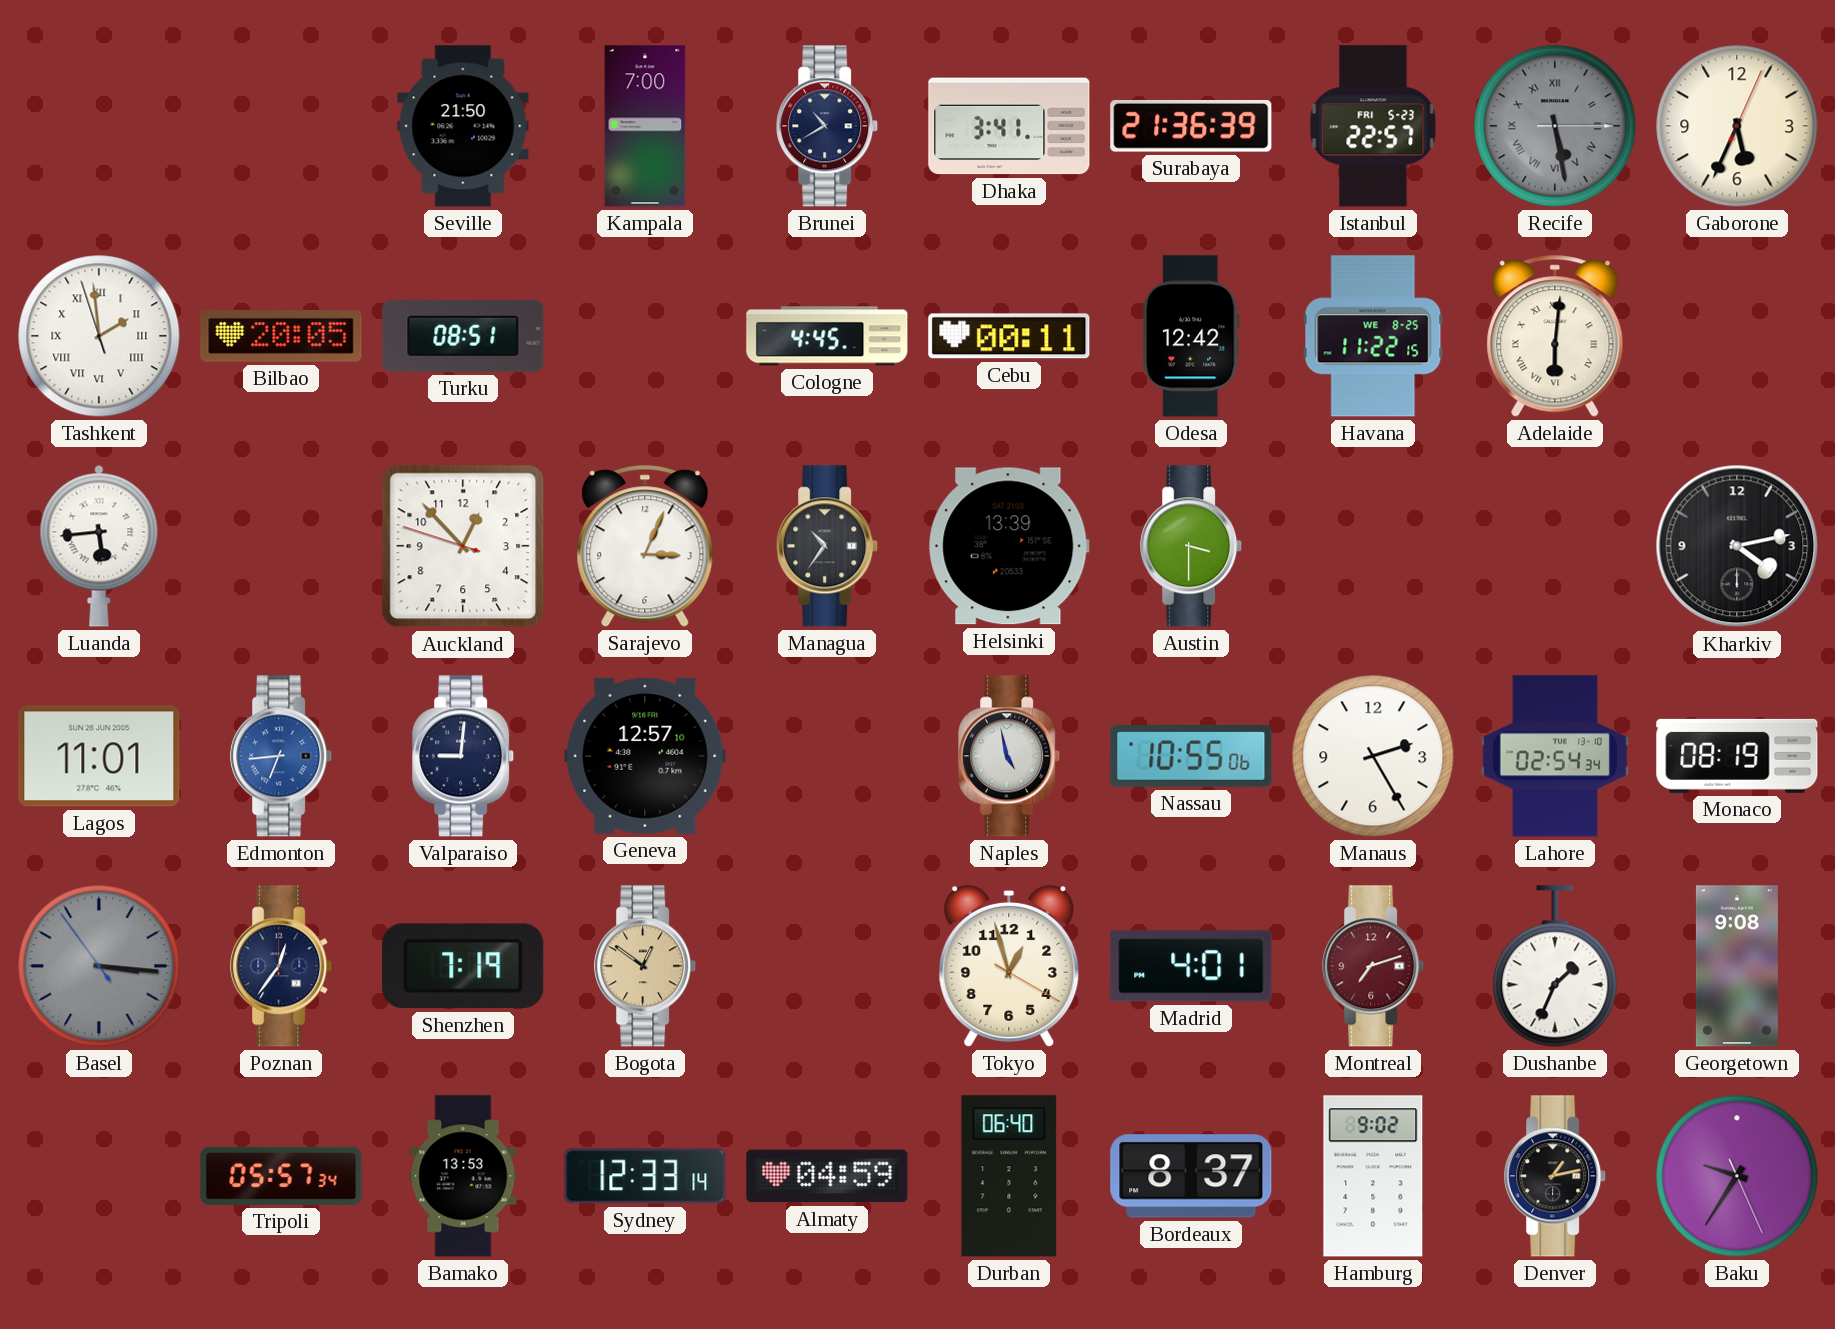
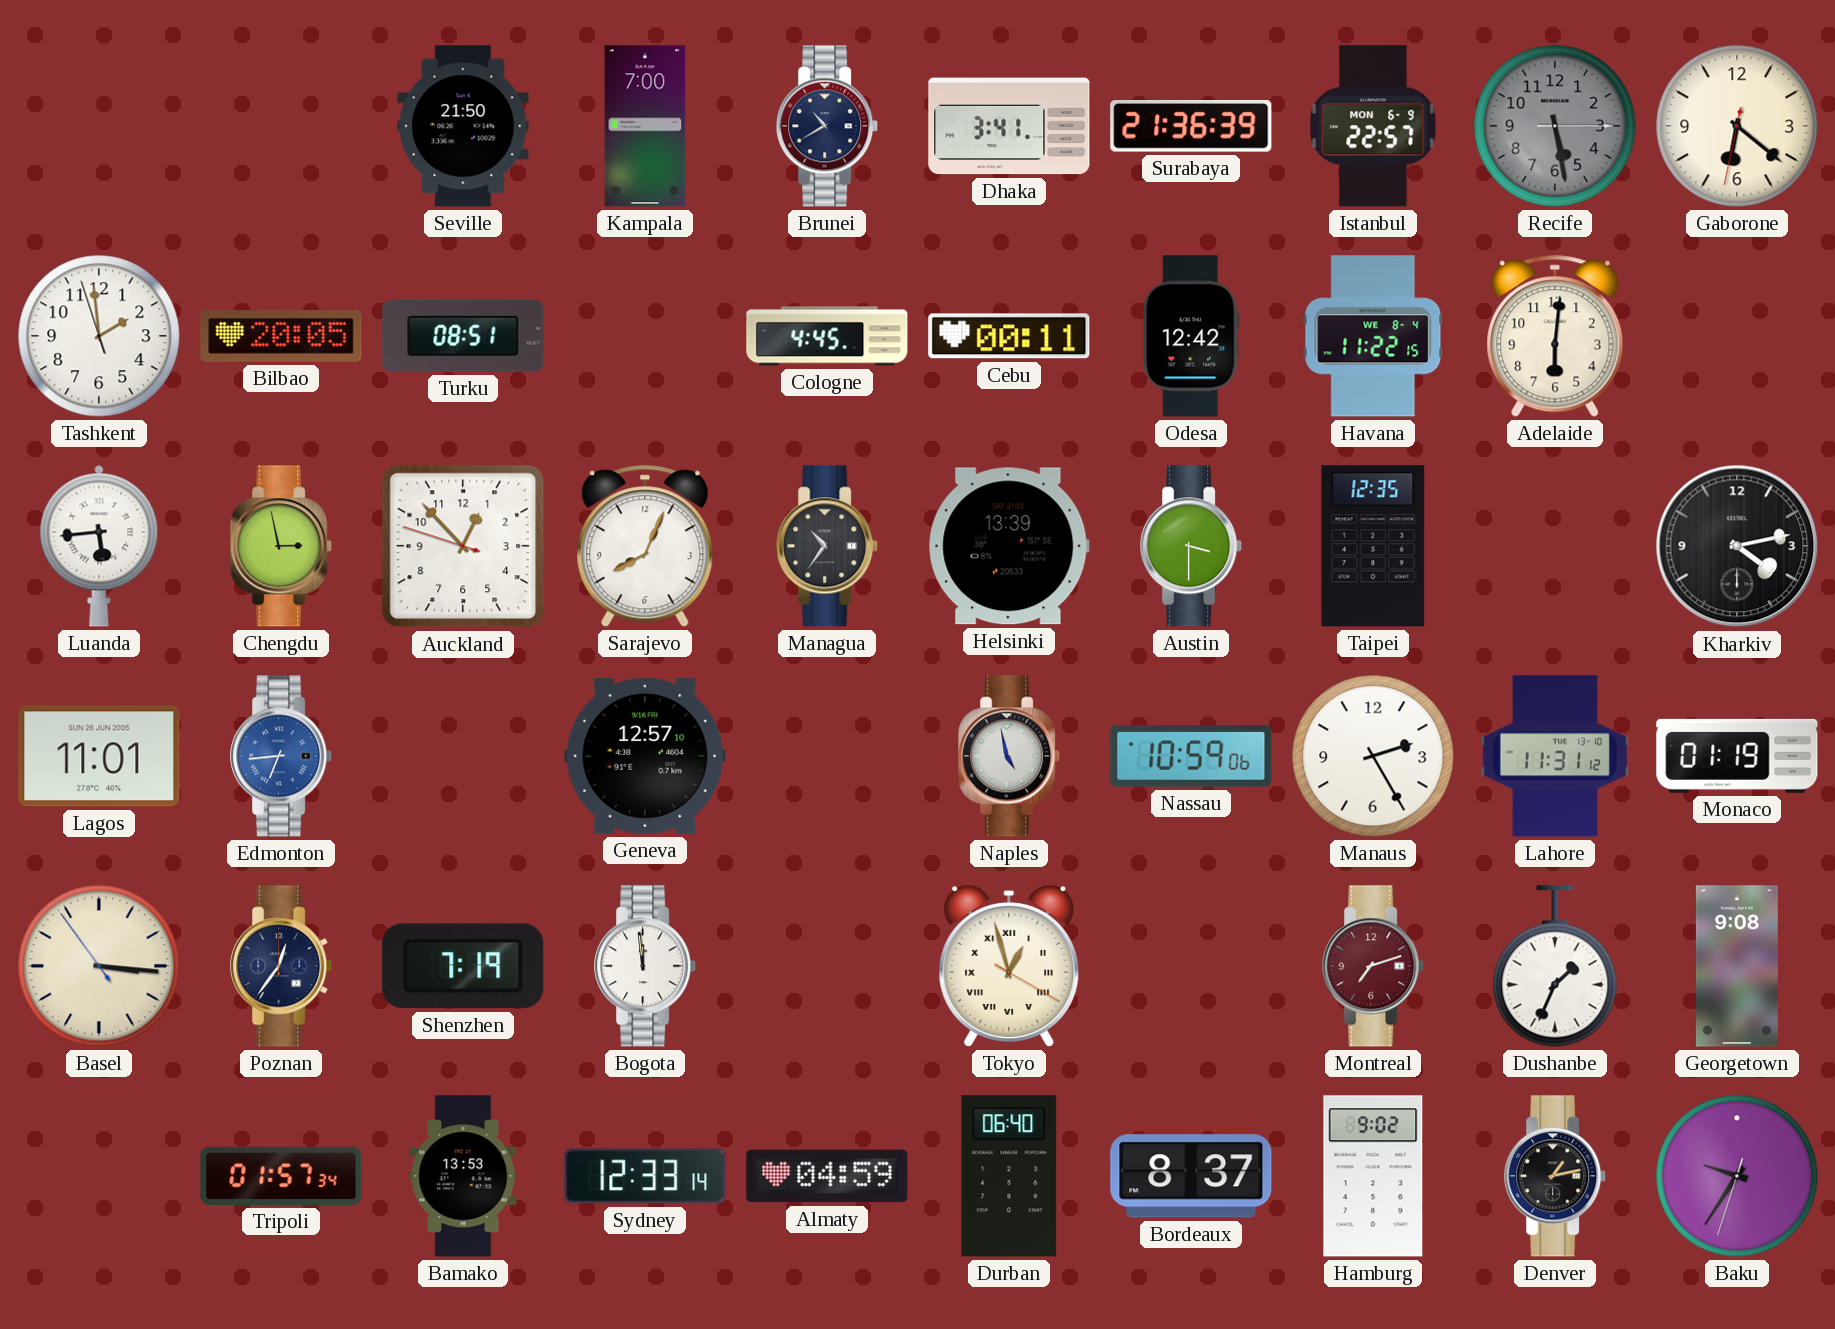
Istanbul date: FRI 5-23 -> MON 6-9
Recife numerals: Roman -> Arabic
Gaborone: 5:34 -> 6:21
Tashkent numerals: Roman -> Arabic
Havana date: WE 8-25 -> WE 8-4
Adelaide numerals: Roman -> Arabic
Chengdu: none -> 2:58
Sarajevo: 3:04 -> 8:04
Taipei: none -> 12:35
Valparaiso: 9:01 -> none
Nassau: 10:55 -> 10:59
Lahore: 02:54 -> 11:31
Monaco: 08:19 -> 01:19
Basel dial: grey -> cream
Bogota: 12:51 -> 11:59
Bogota dial: champagne -> white
Tokyo numerals: Arabic -> Roman
Madrid: 4:01 -> none
Tripoli: 05:57 -> 01:57
Baku: 9:35:26 -> 9:35:33
